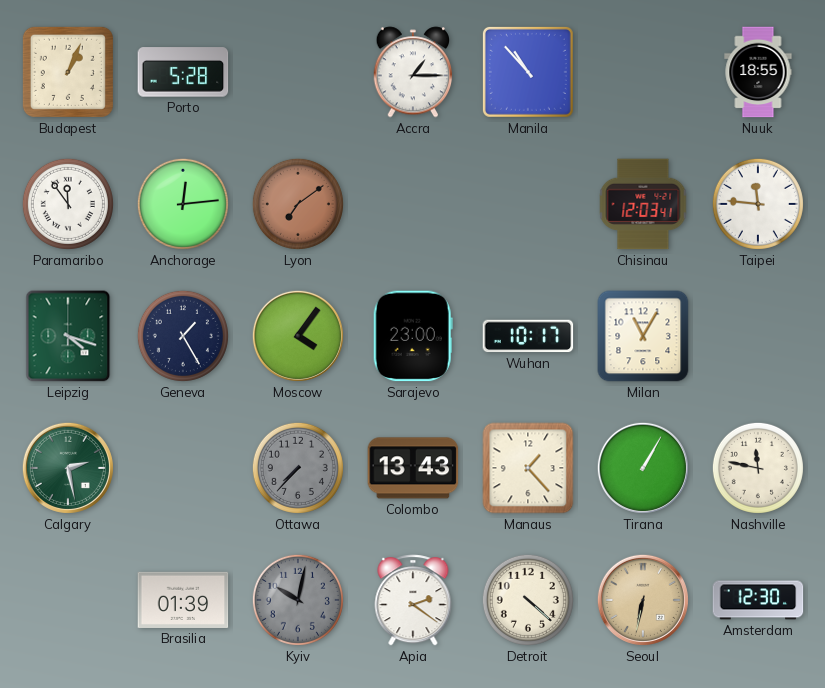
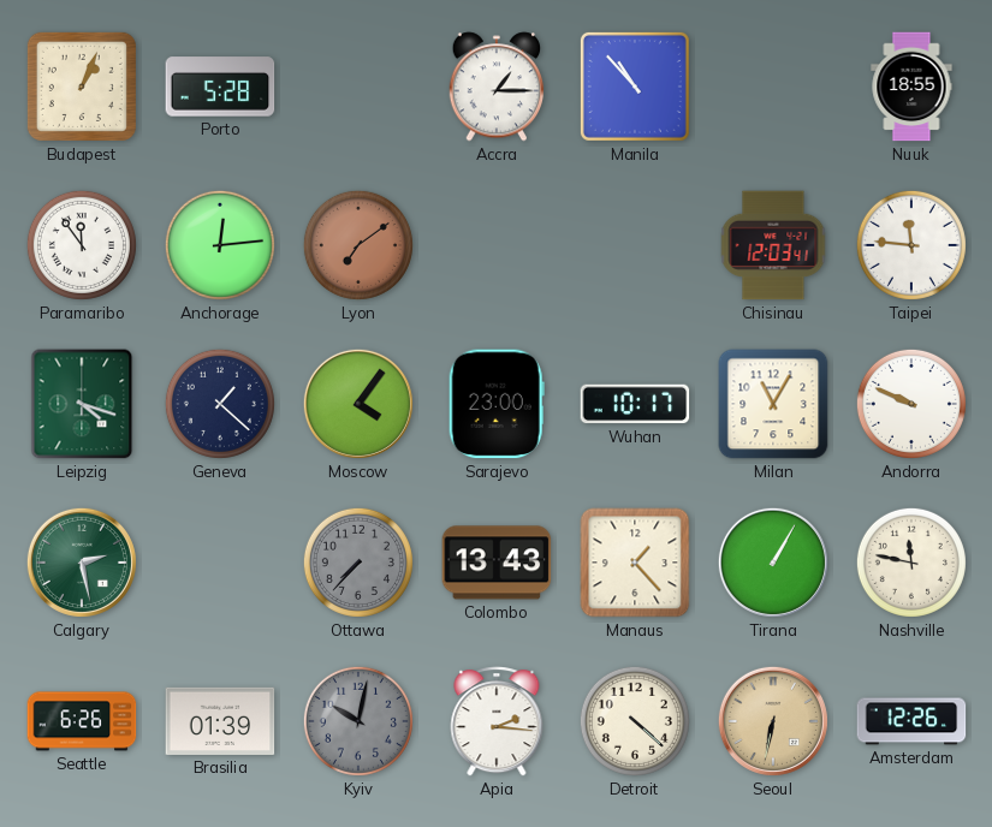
Geneva: 1:25 -> 1:22
Andorra: none -> 9:49
Seattle: none -> 6:26
Apia: 2:21 -> 2:16
Amsterdam: 12:30 -> 12:26
